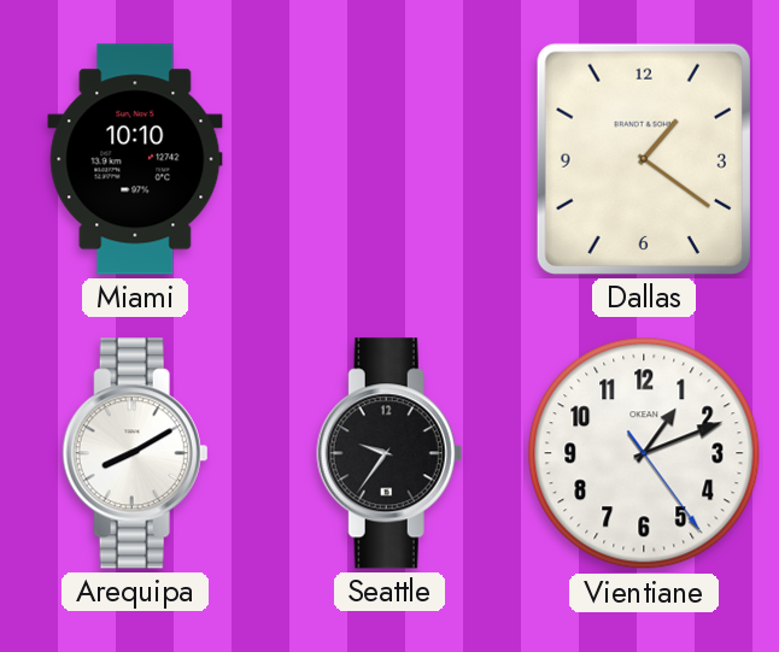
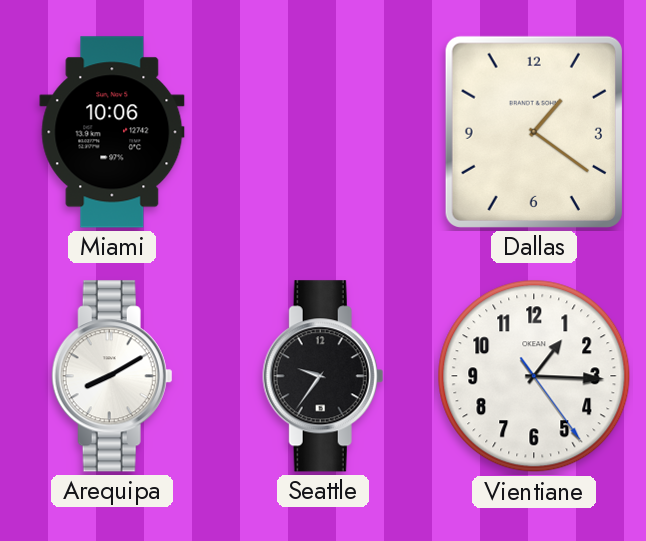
Miami: 10:10 -> 10:06
Vientiane: 1:11 -> 1:15
